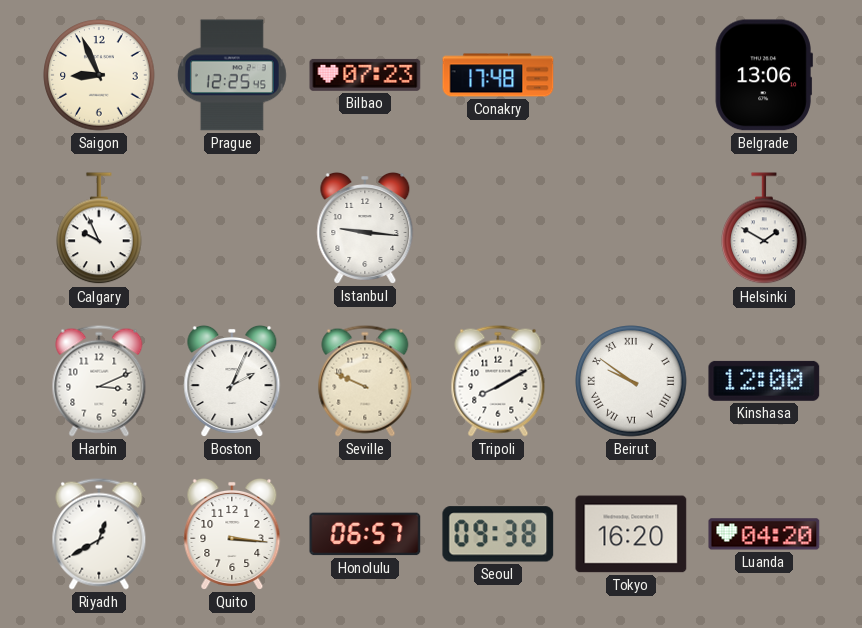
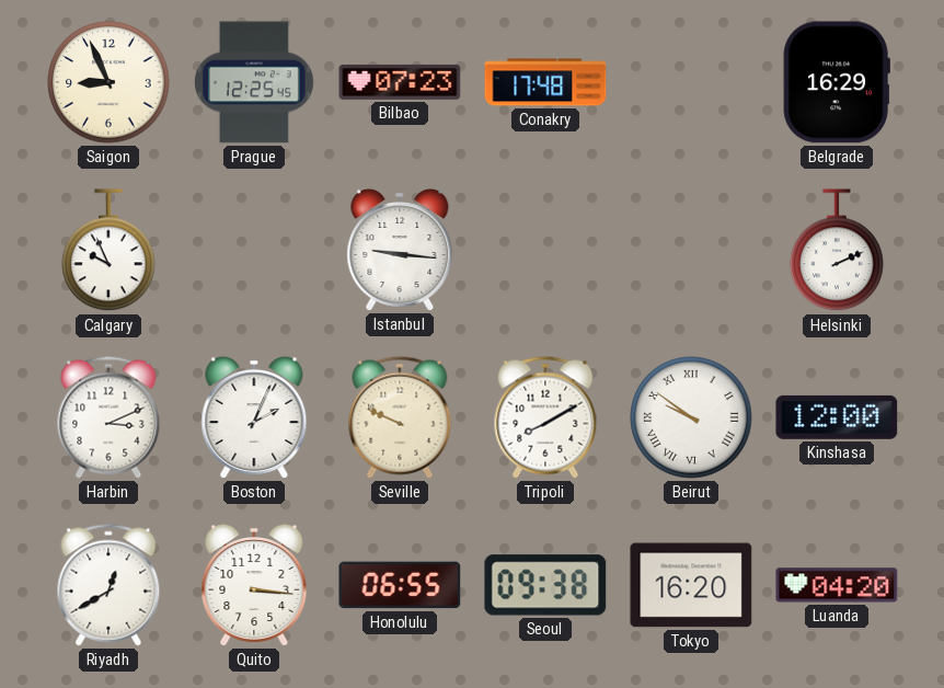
Belgrade: 13:06 -> 16:29
Helsinki: 1:50 -> 2:11
Honolulu: 06:57 -> 06:55
